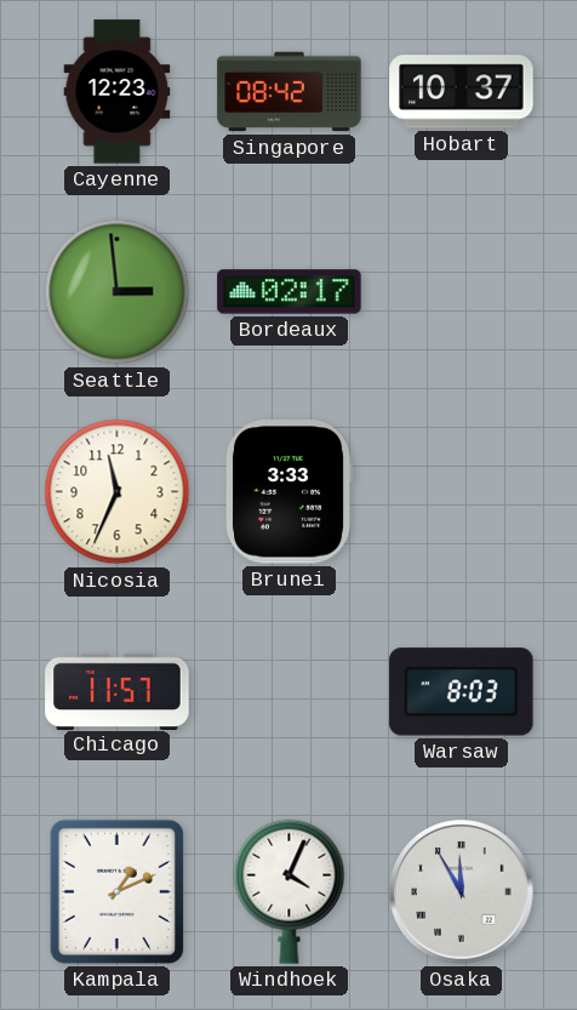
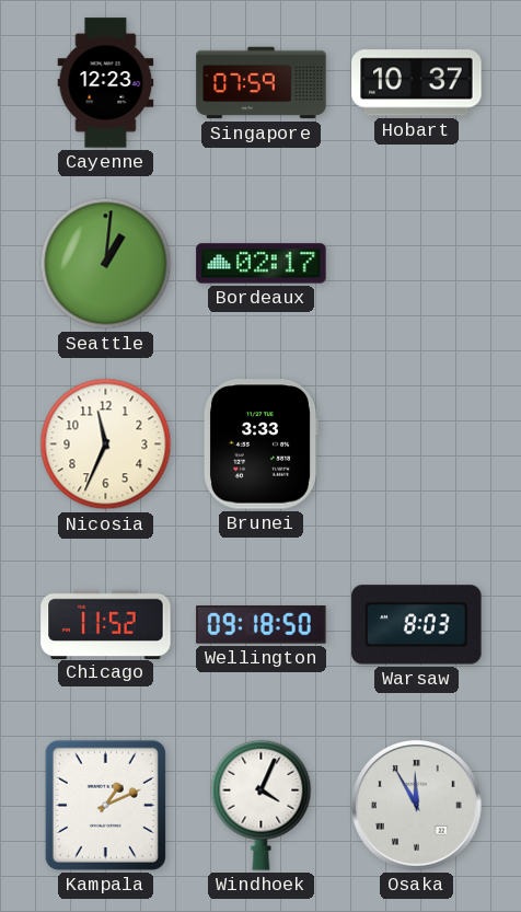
Singapore: 08:42 -> 07:59
Seattle: 2:59 -> 1:01
Chicago: 11:57 -> 11:52
Wellington: none -> 09:18
